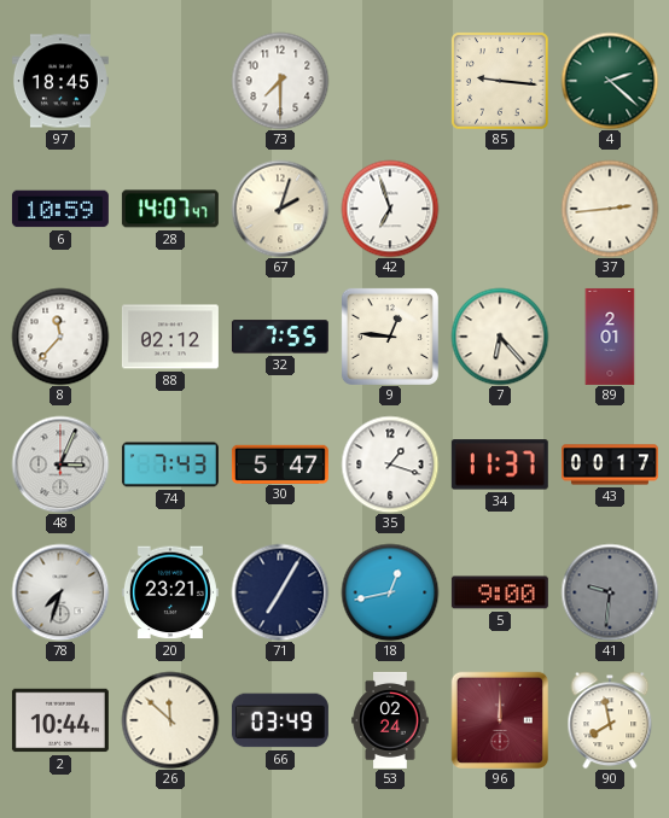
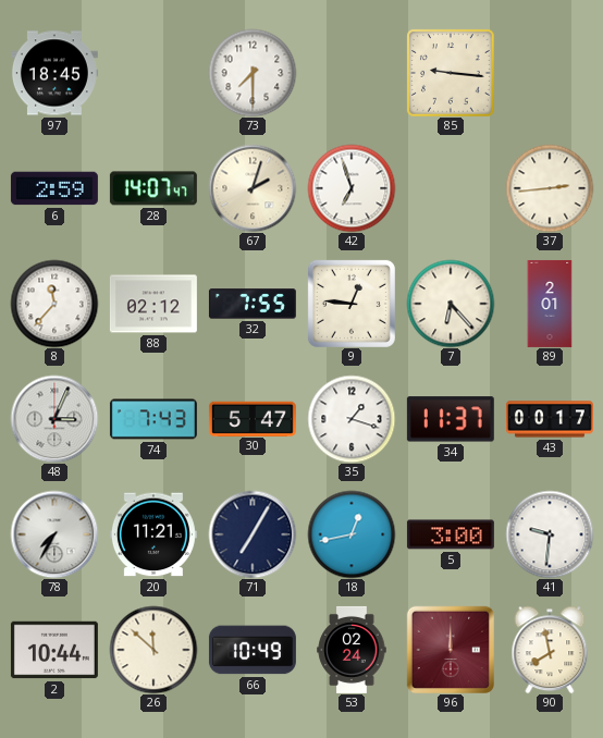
4: 2:22 -> none
6: 10:59 -> 2:59
78: 7:33 -> 7:35
20: 23:21 -> 11:21
5: 9:00 -> 3:00
41 dial: grey -> white
66: 03:49 -> 10:49
